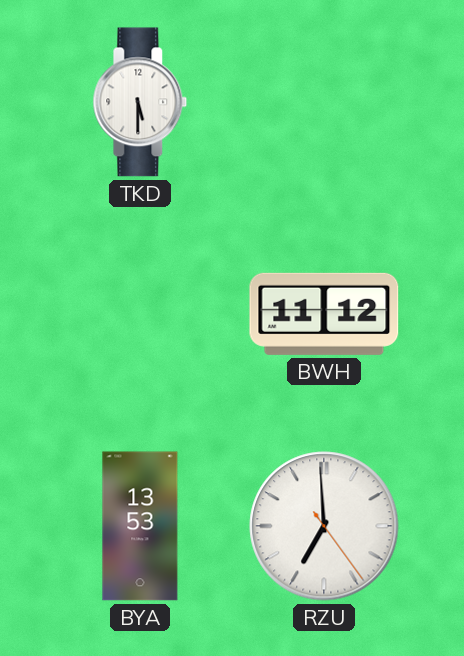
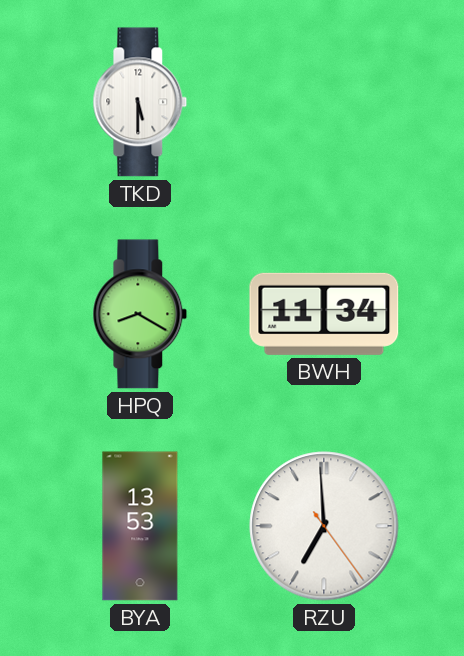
HPQ: none -> 8:20
BWH: 11:12 -> 11:34
